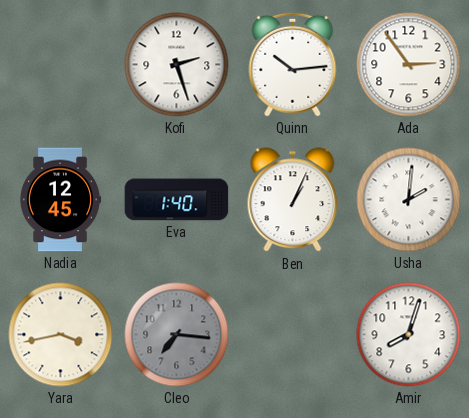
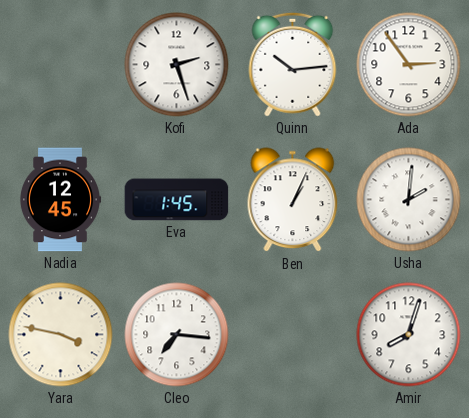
Eva: 1:40 -> 1:45
Yara: 3:43 -> 3:47
Cleo dial: grey -> white
